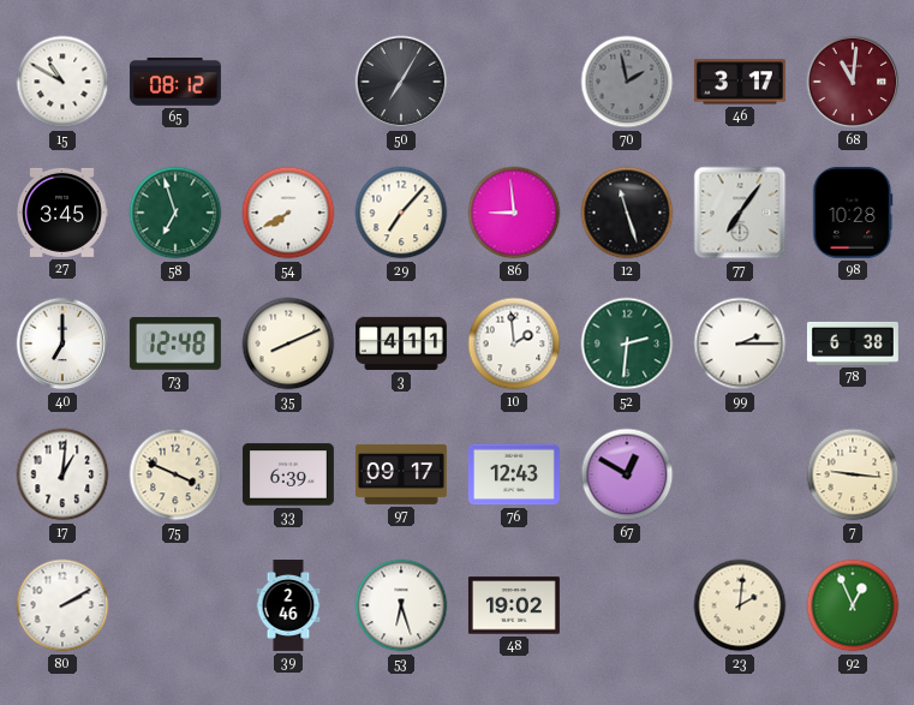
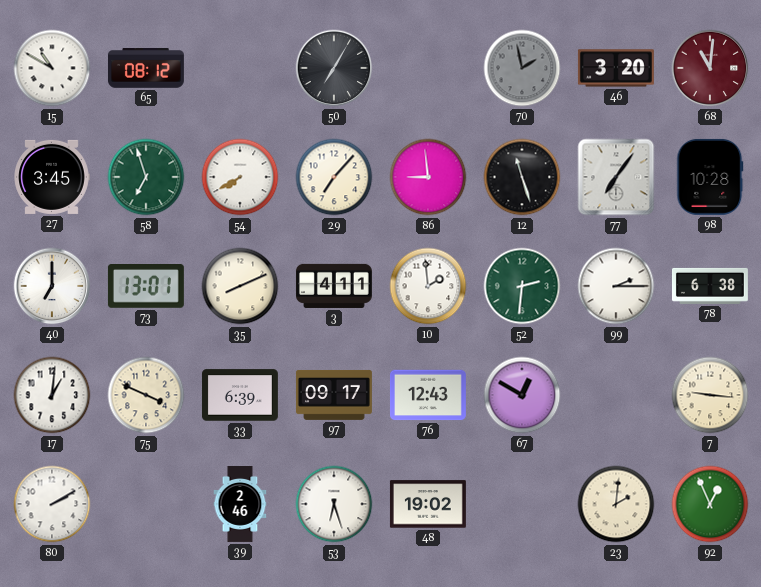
46: 3:17 -> 3:20
73: 12:48 -> 13:01
